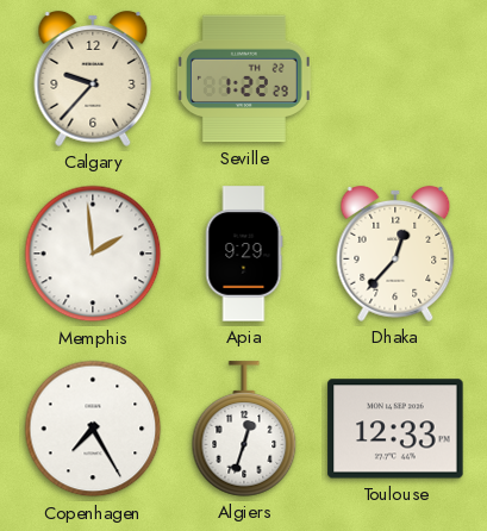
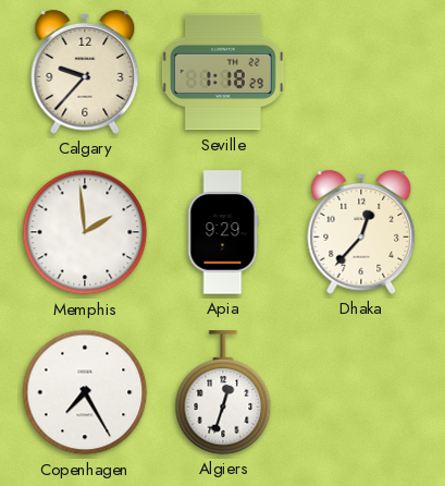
Seville: 1:22 -> 1:18
Toulouse: 12:33 -> none
